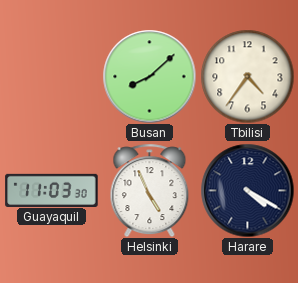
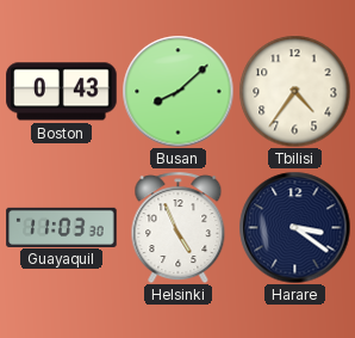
Boston: none -> 0:43
Harare: 4:20 -> 3:21
